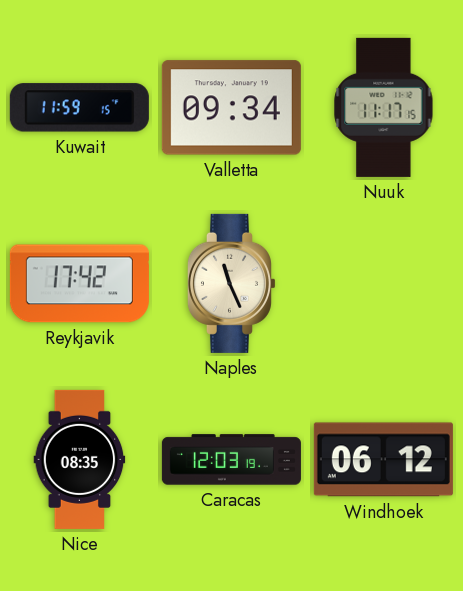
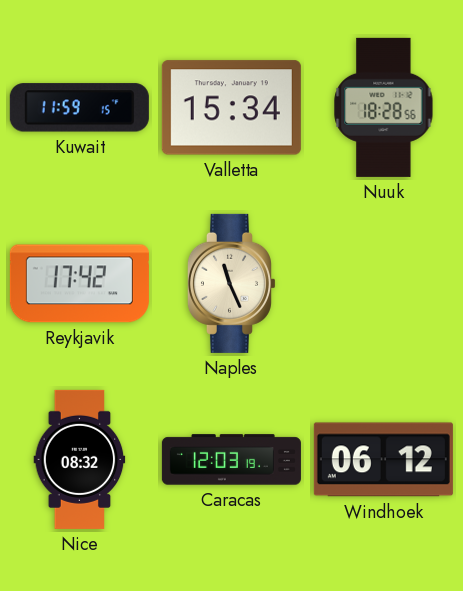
Valletta: 09:34 -> 15:34
Nuuk: 11:17 -> 18:28
Nice: 08:35 -> 08:32
